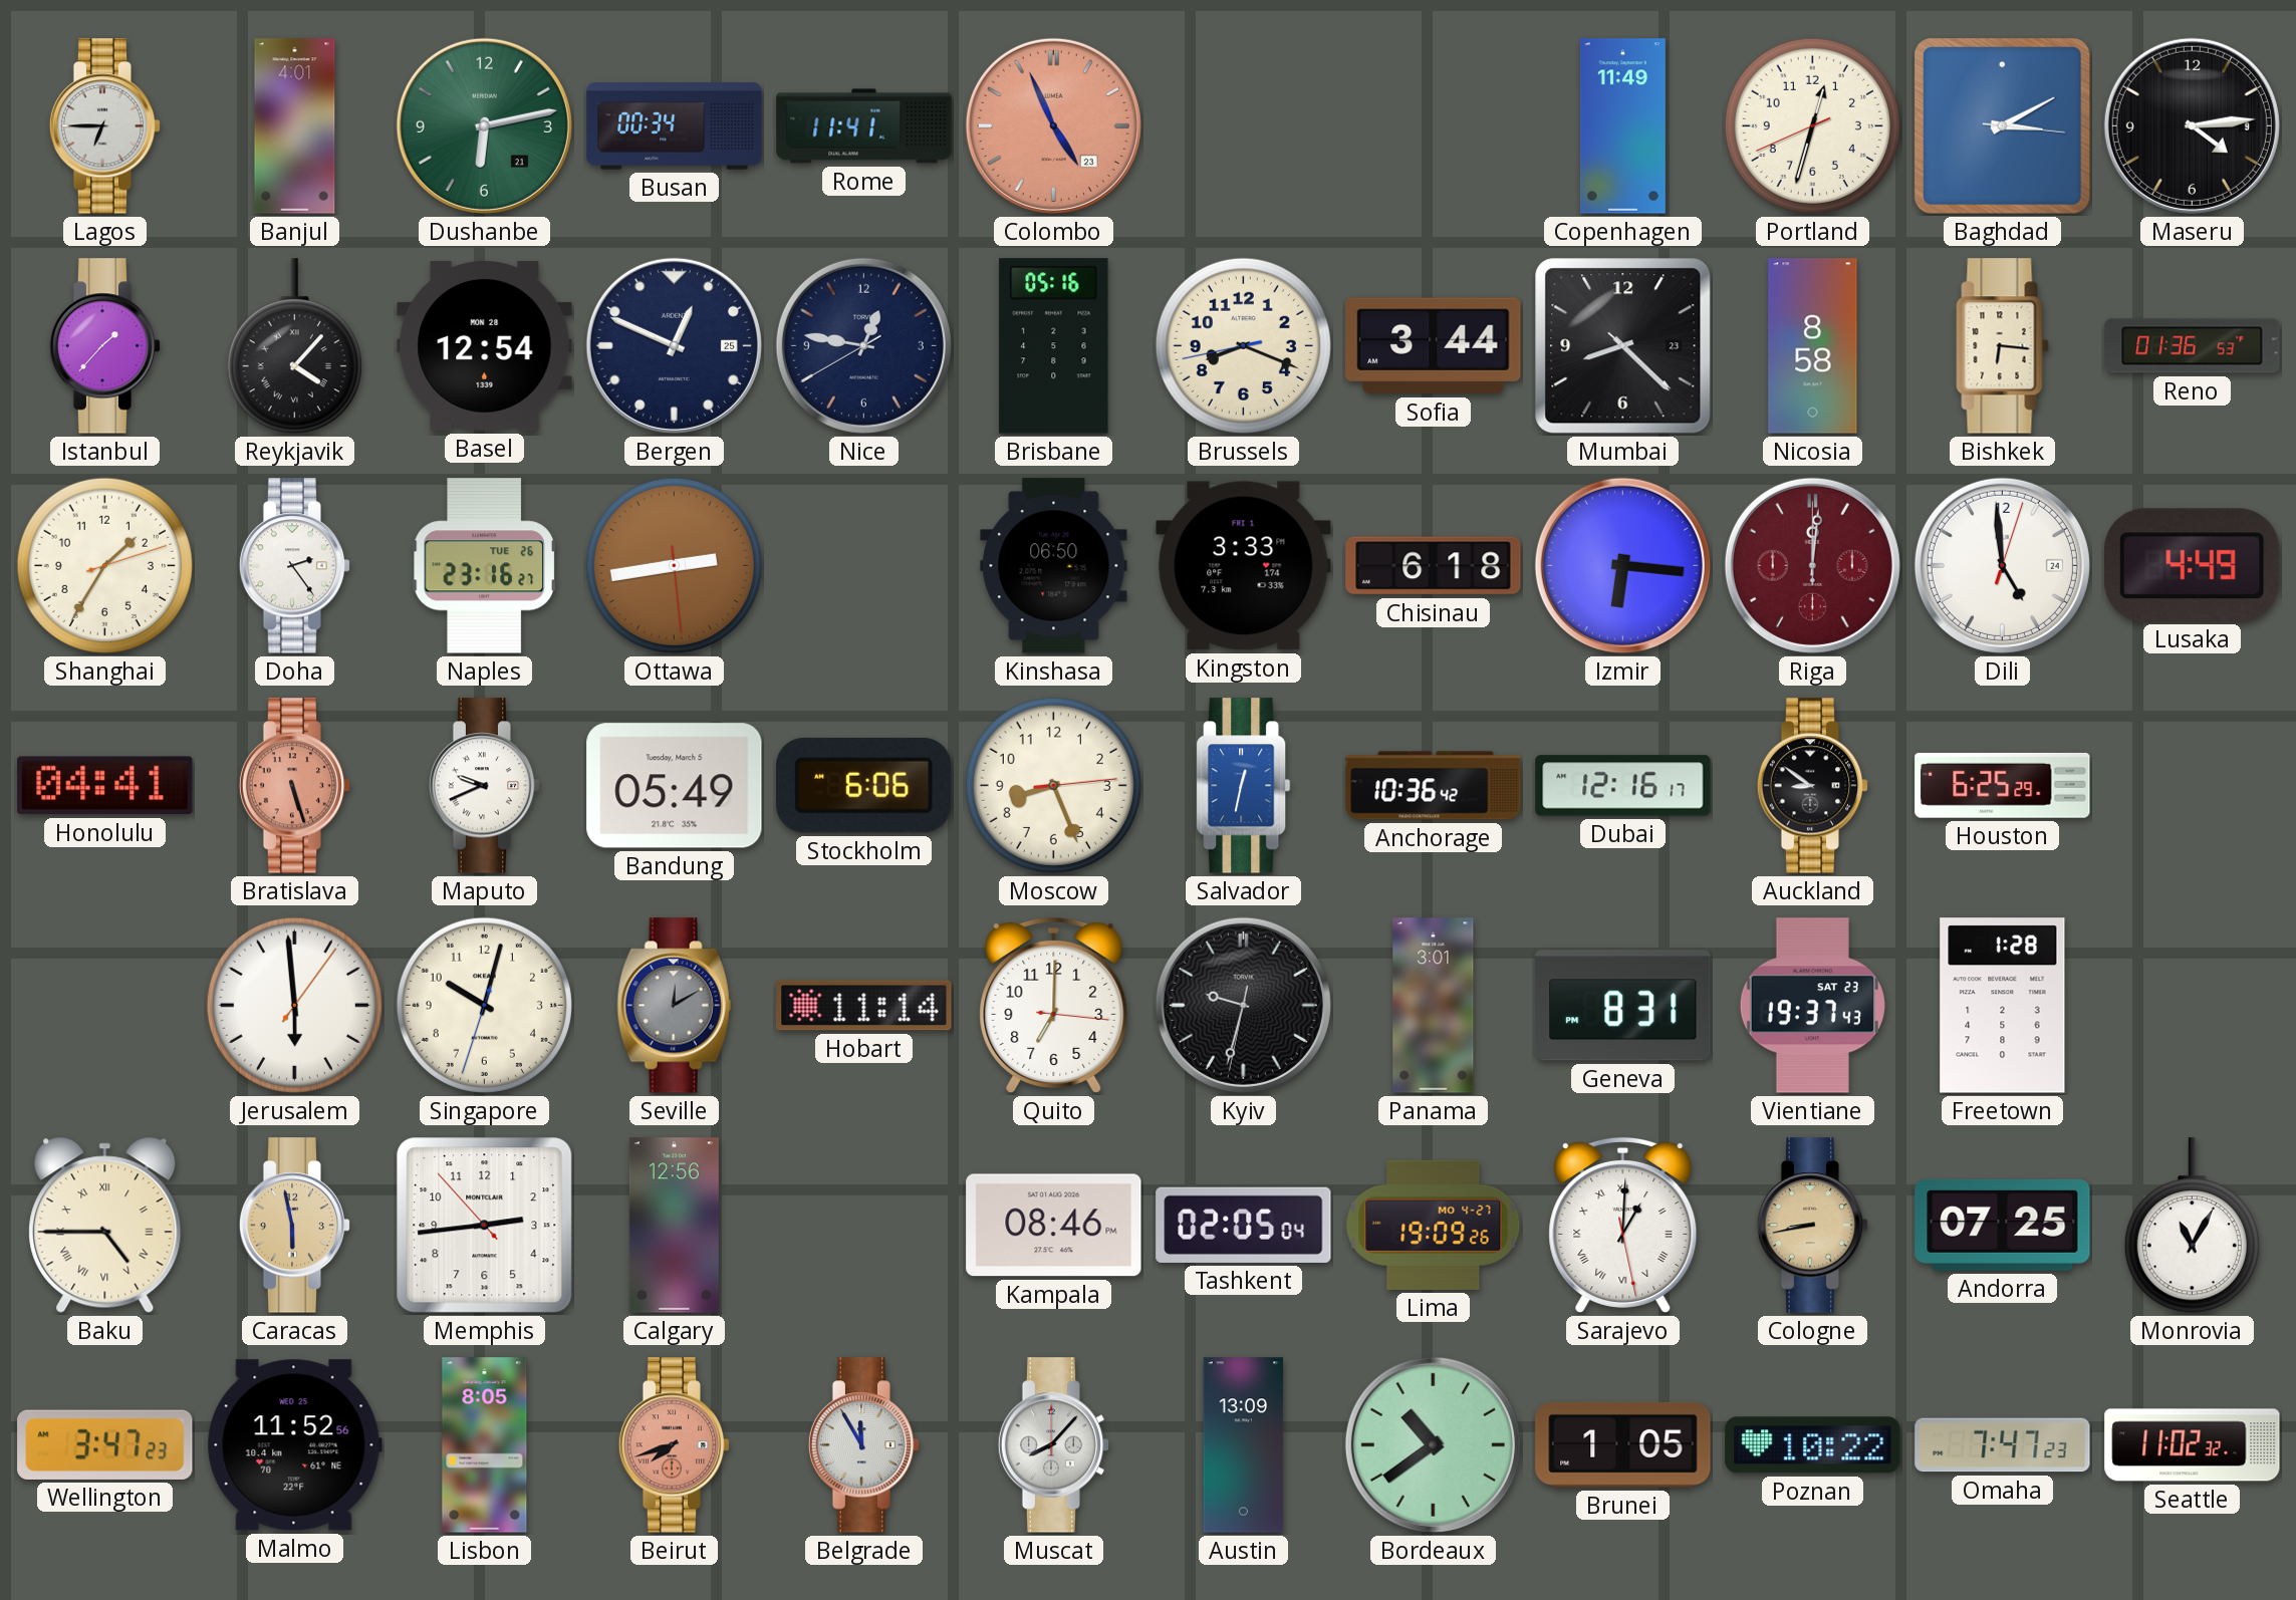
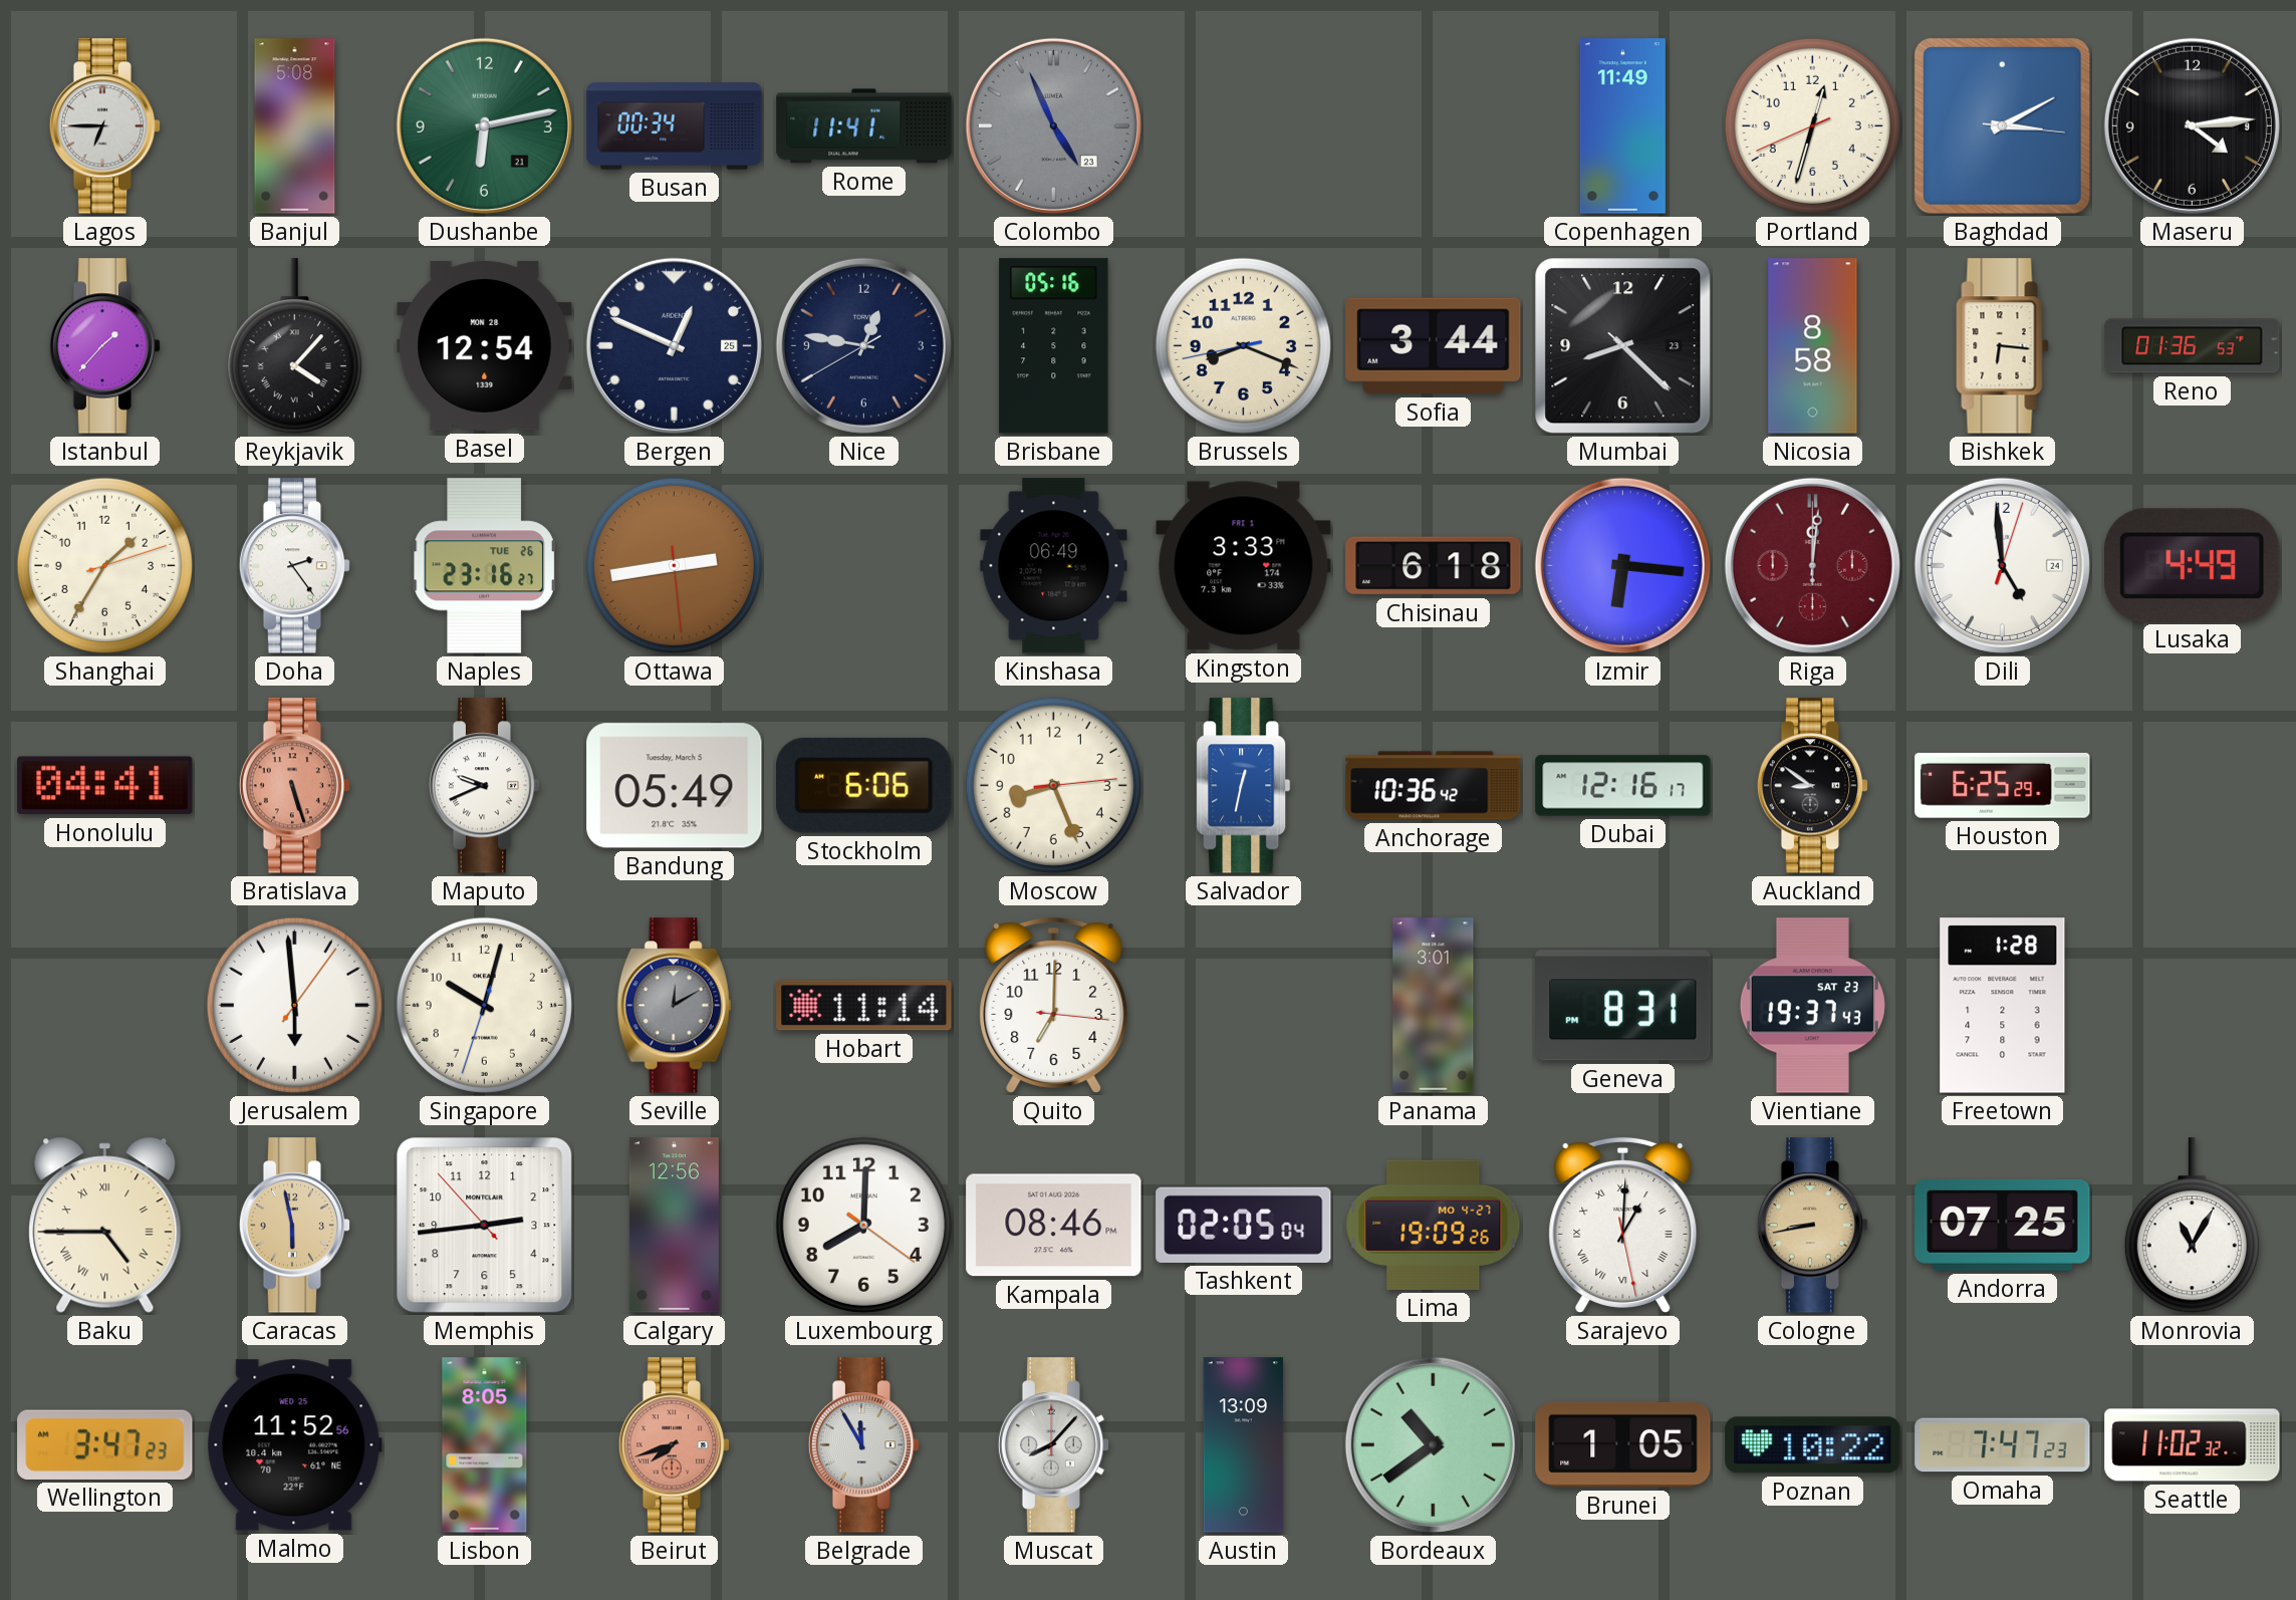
Banjul: 4:01 -> 5:08
Colombo dial: salmon -> grey
Kinshasa: 06:50 -> 06:49
Kyiv: 9:32 -> none
Luxembourg: none -> 8:00
